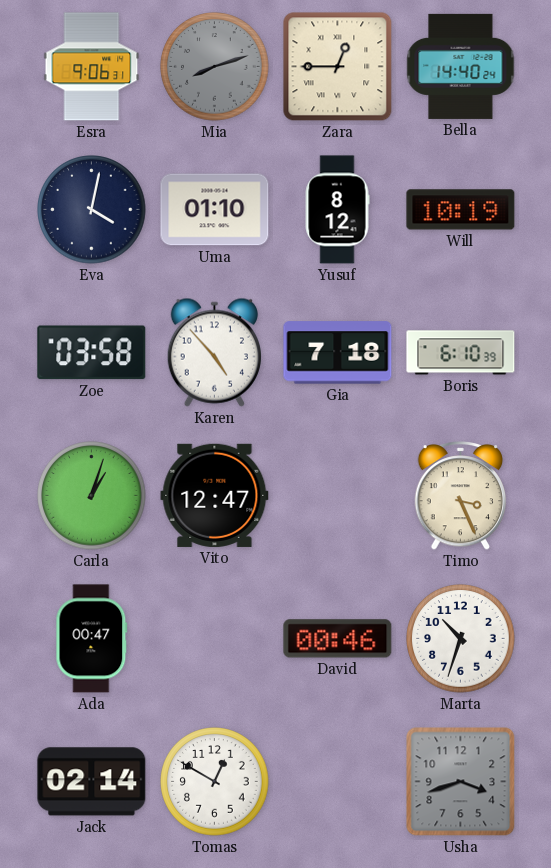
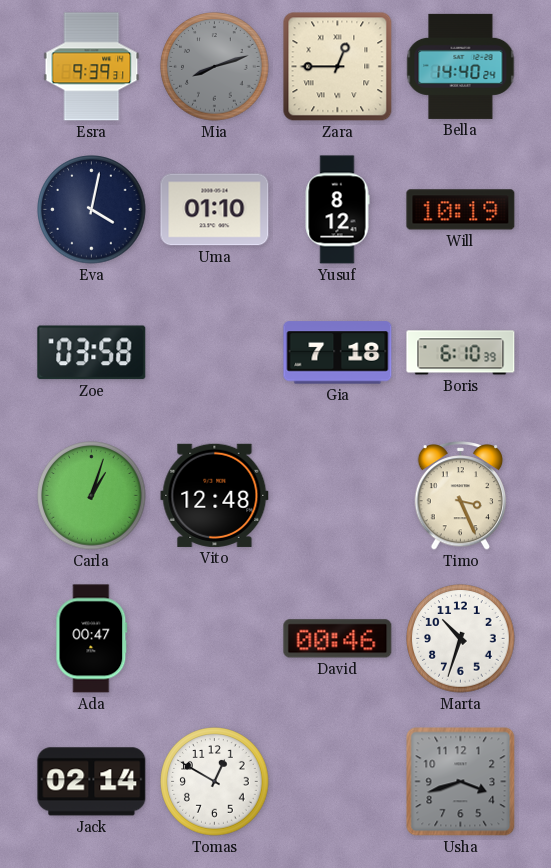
Esra: 9:06 -> 9:39
Karen: 4:53 -> none
Vito: 12:47 -> 12:48
